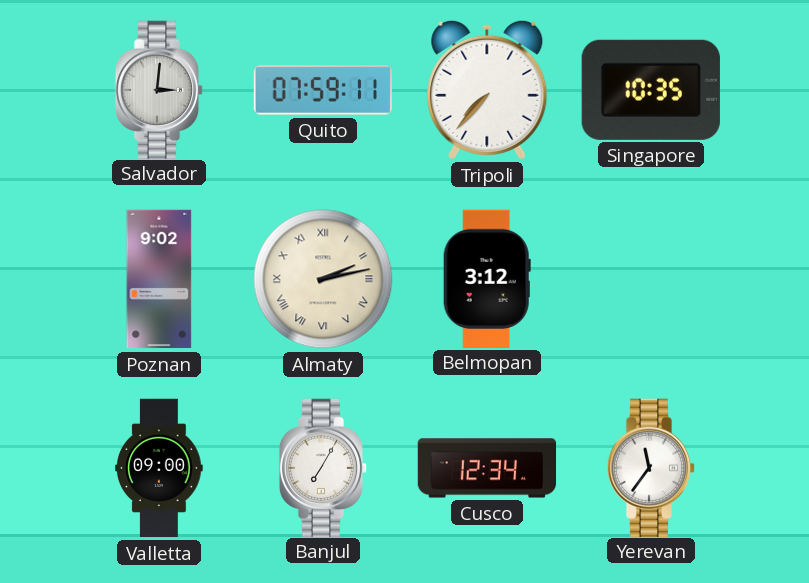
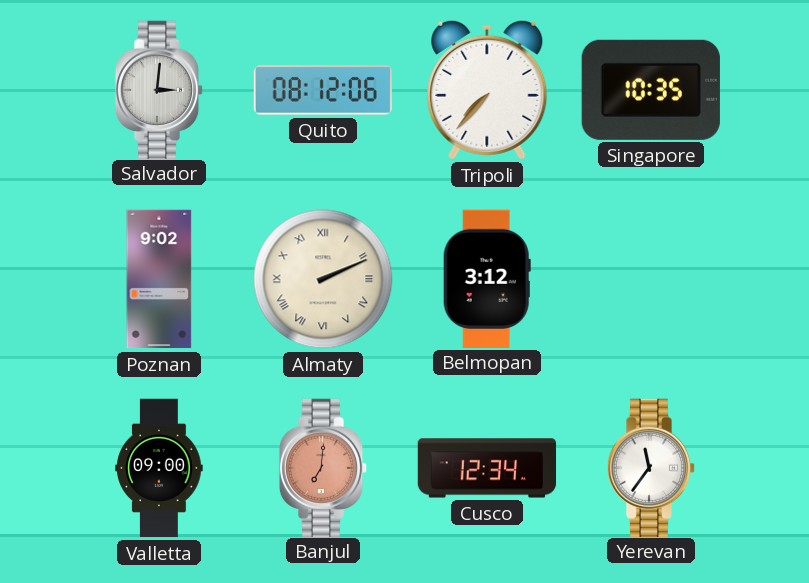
Quito: 07:59 -> 08:12
Almaty: 2:13 -> 2:11
Banjul: 7:05 -> 7:01
Banjul dial: white -> salmon
